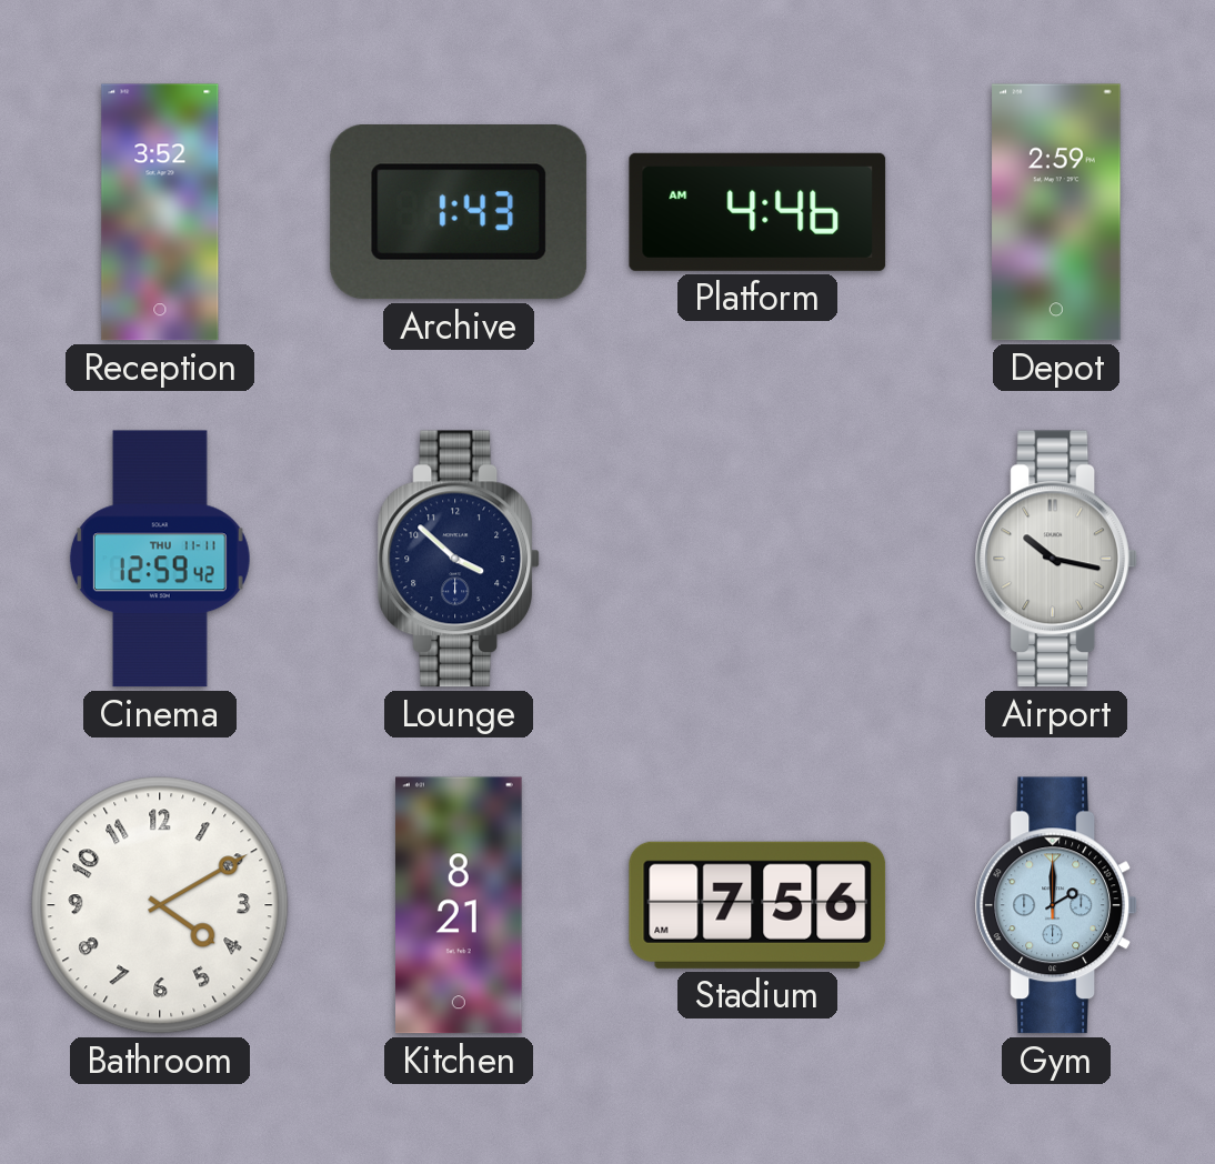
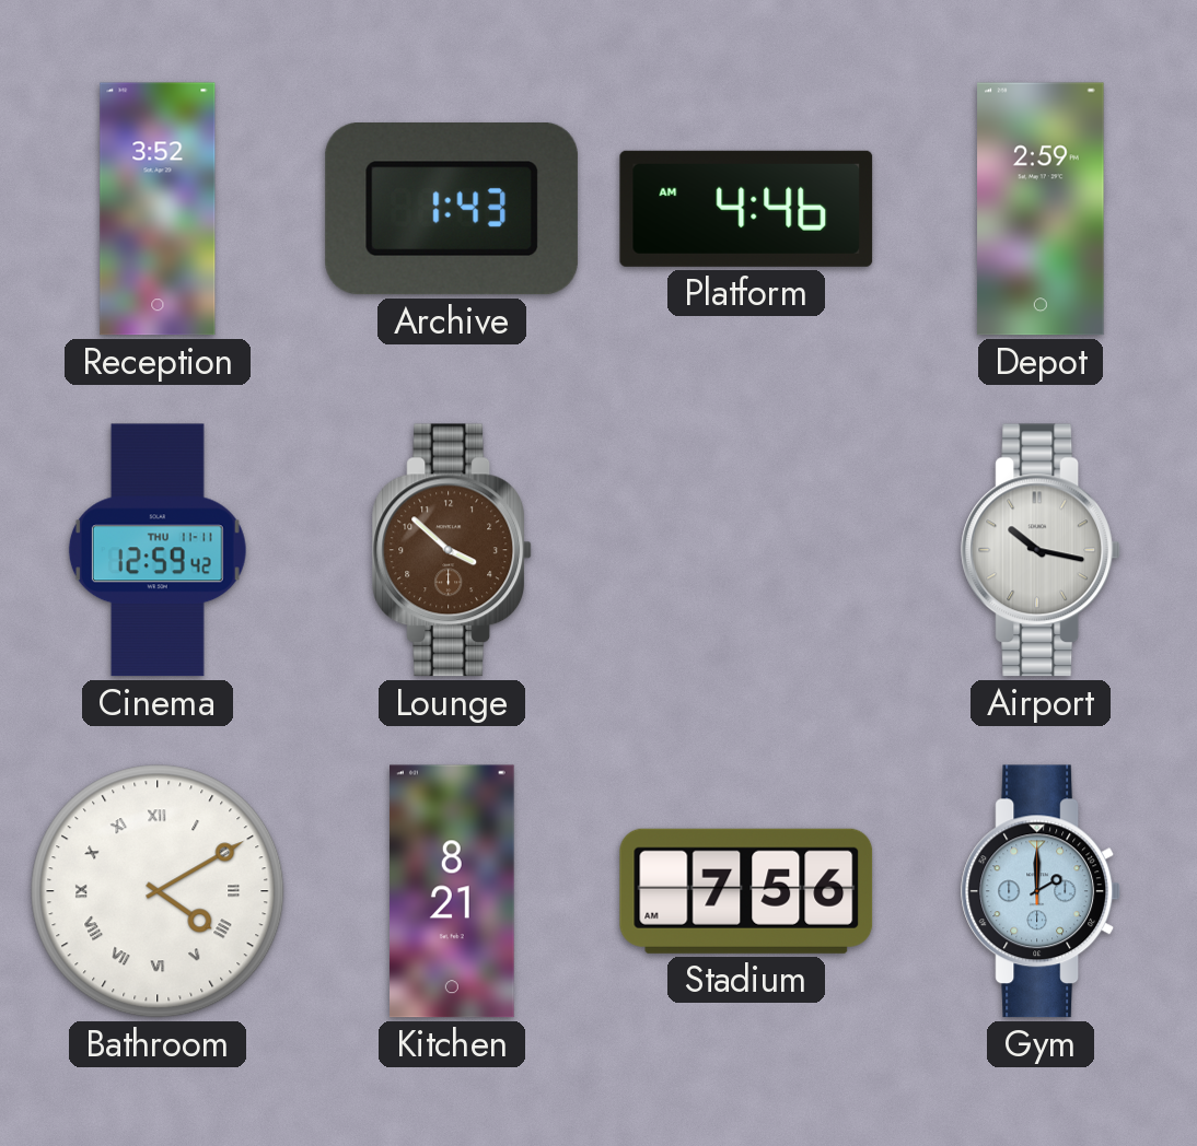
Lounge dial: navy -> brown
Bathroom numerals: Arabic -> Roman
